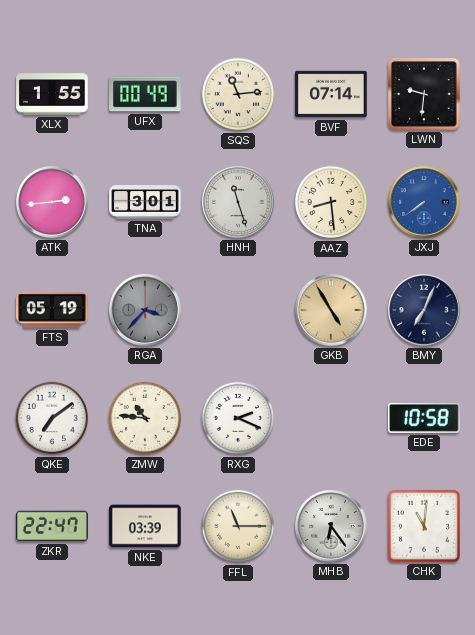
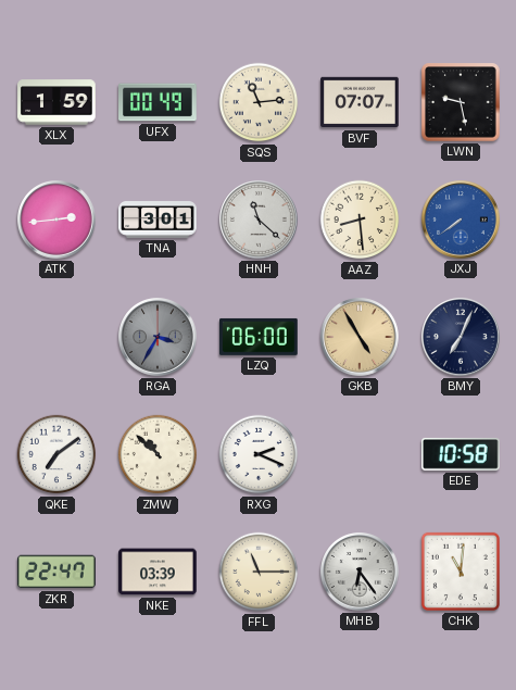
XLX: 1:55 -> 1:59
BVF: 07:14 -> 07:07
LWN: 9:31 -> 9:28
HNH: 11:27 -> 11:22
FTS: 05:19 -> none
RGA: 3:37 -> 3:35
LZQ: none -> 06:00
ZMW: 10:46 -> 10:52
